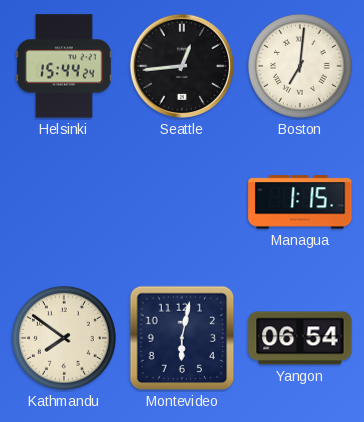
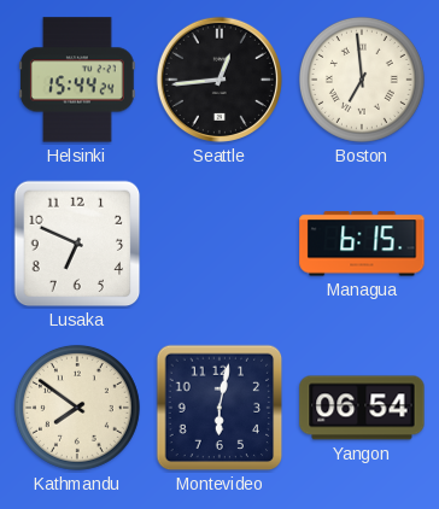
Boston: 7:01 -> 6:59
Lusaka: none -> 6:49
Managua: 1:15 -> 6:15
